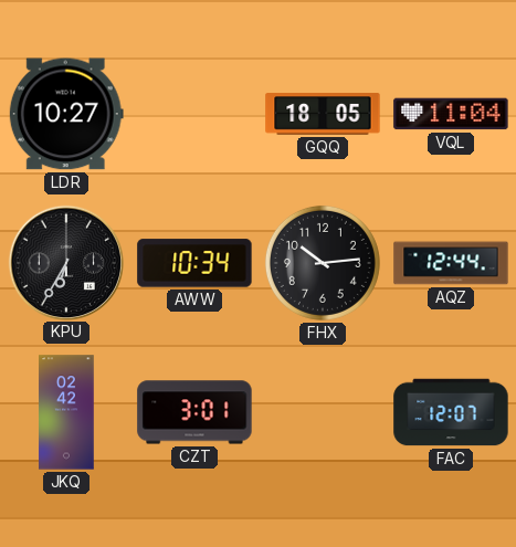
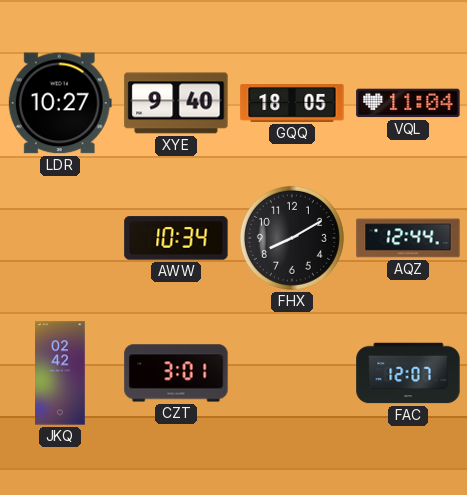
XYE: none -> 9:40
KPU: 6:35 -> none
FHX: 10:14 -> 8:10
